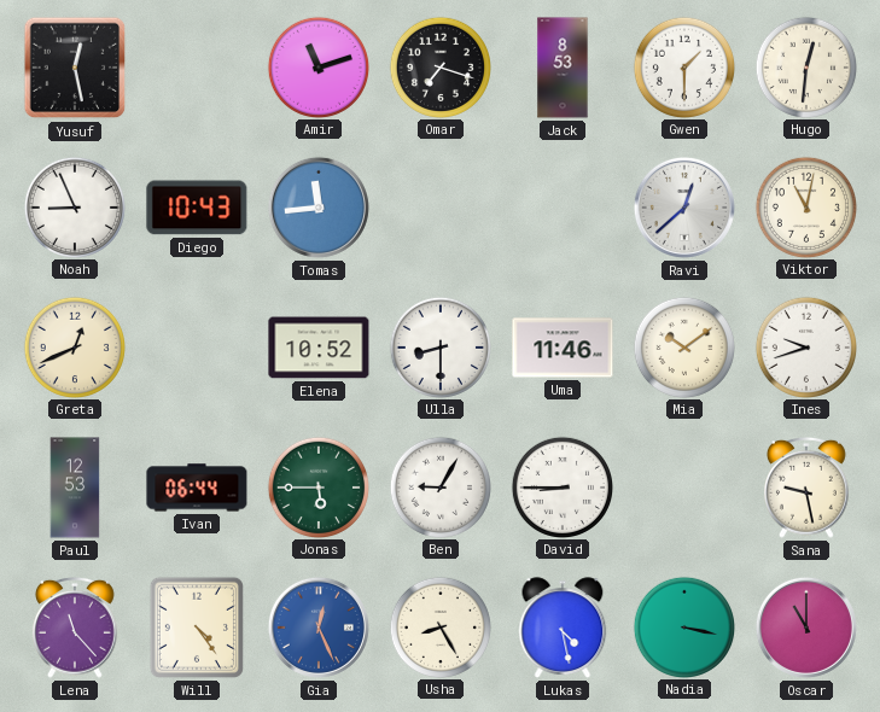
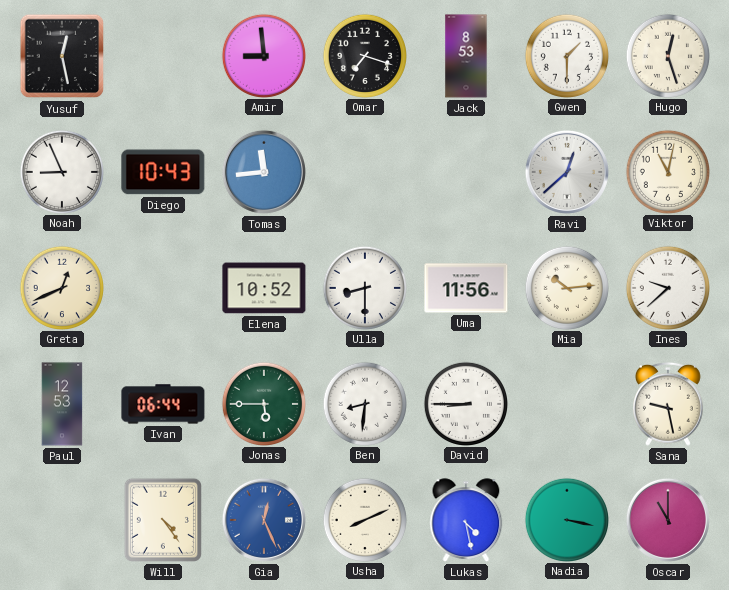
Amir: 11:12 -> 8:59
Hugo: 12:31 -> 12:27
Uma: 11:46 -> 11:56
Mia: 10:09 -> 10:14
Ines: 9:42 -> 9:38
Ben: 9:05 -> 8:31
Lena: 11:23 -> none
Usha: 8:25 -> 8:11
